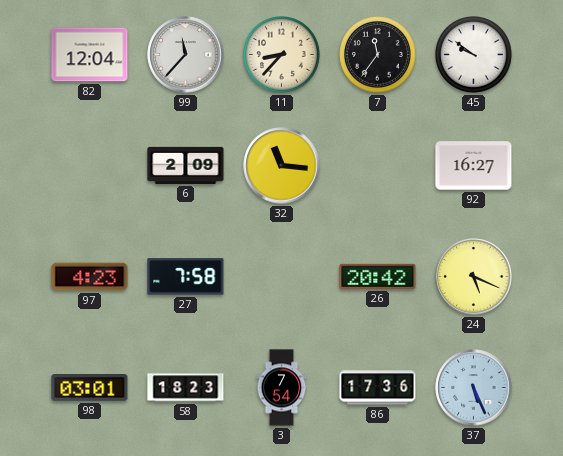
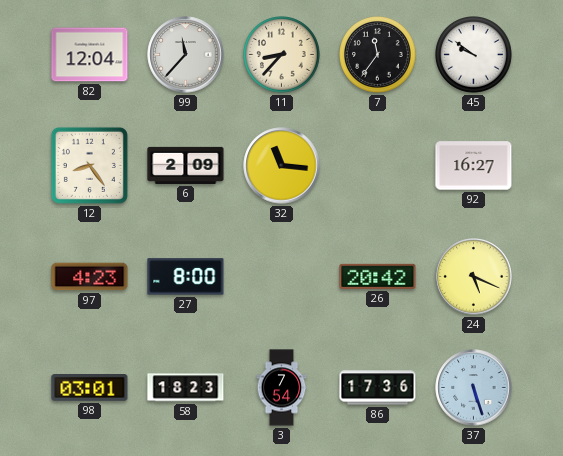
12: none -> 8:24
27: 7:58 -> 8:00
37: 5:26 -> 5:27
